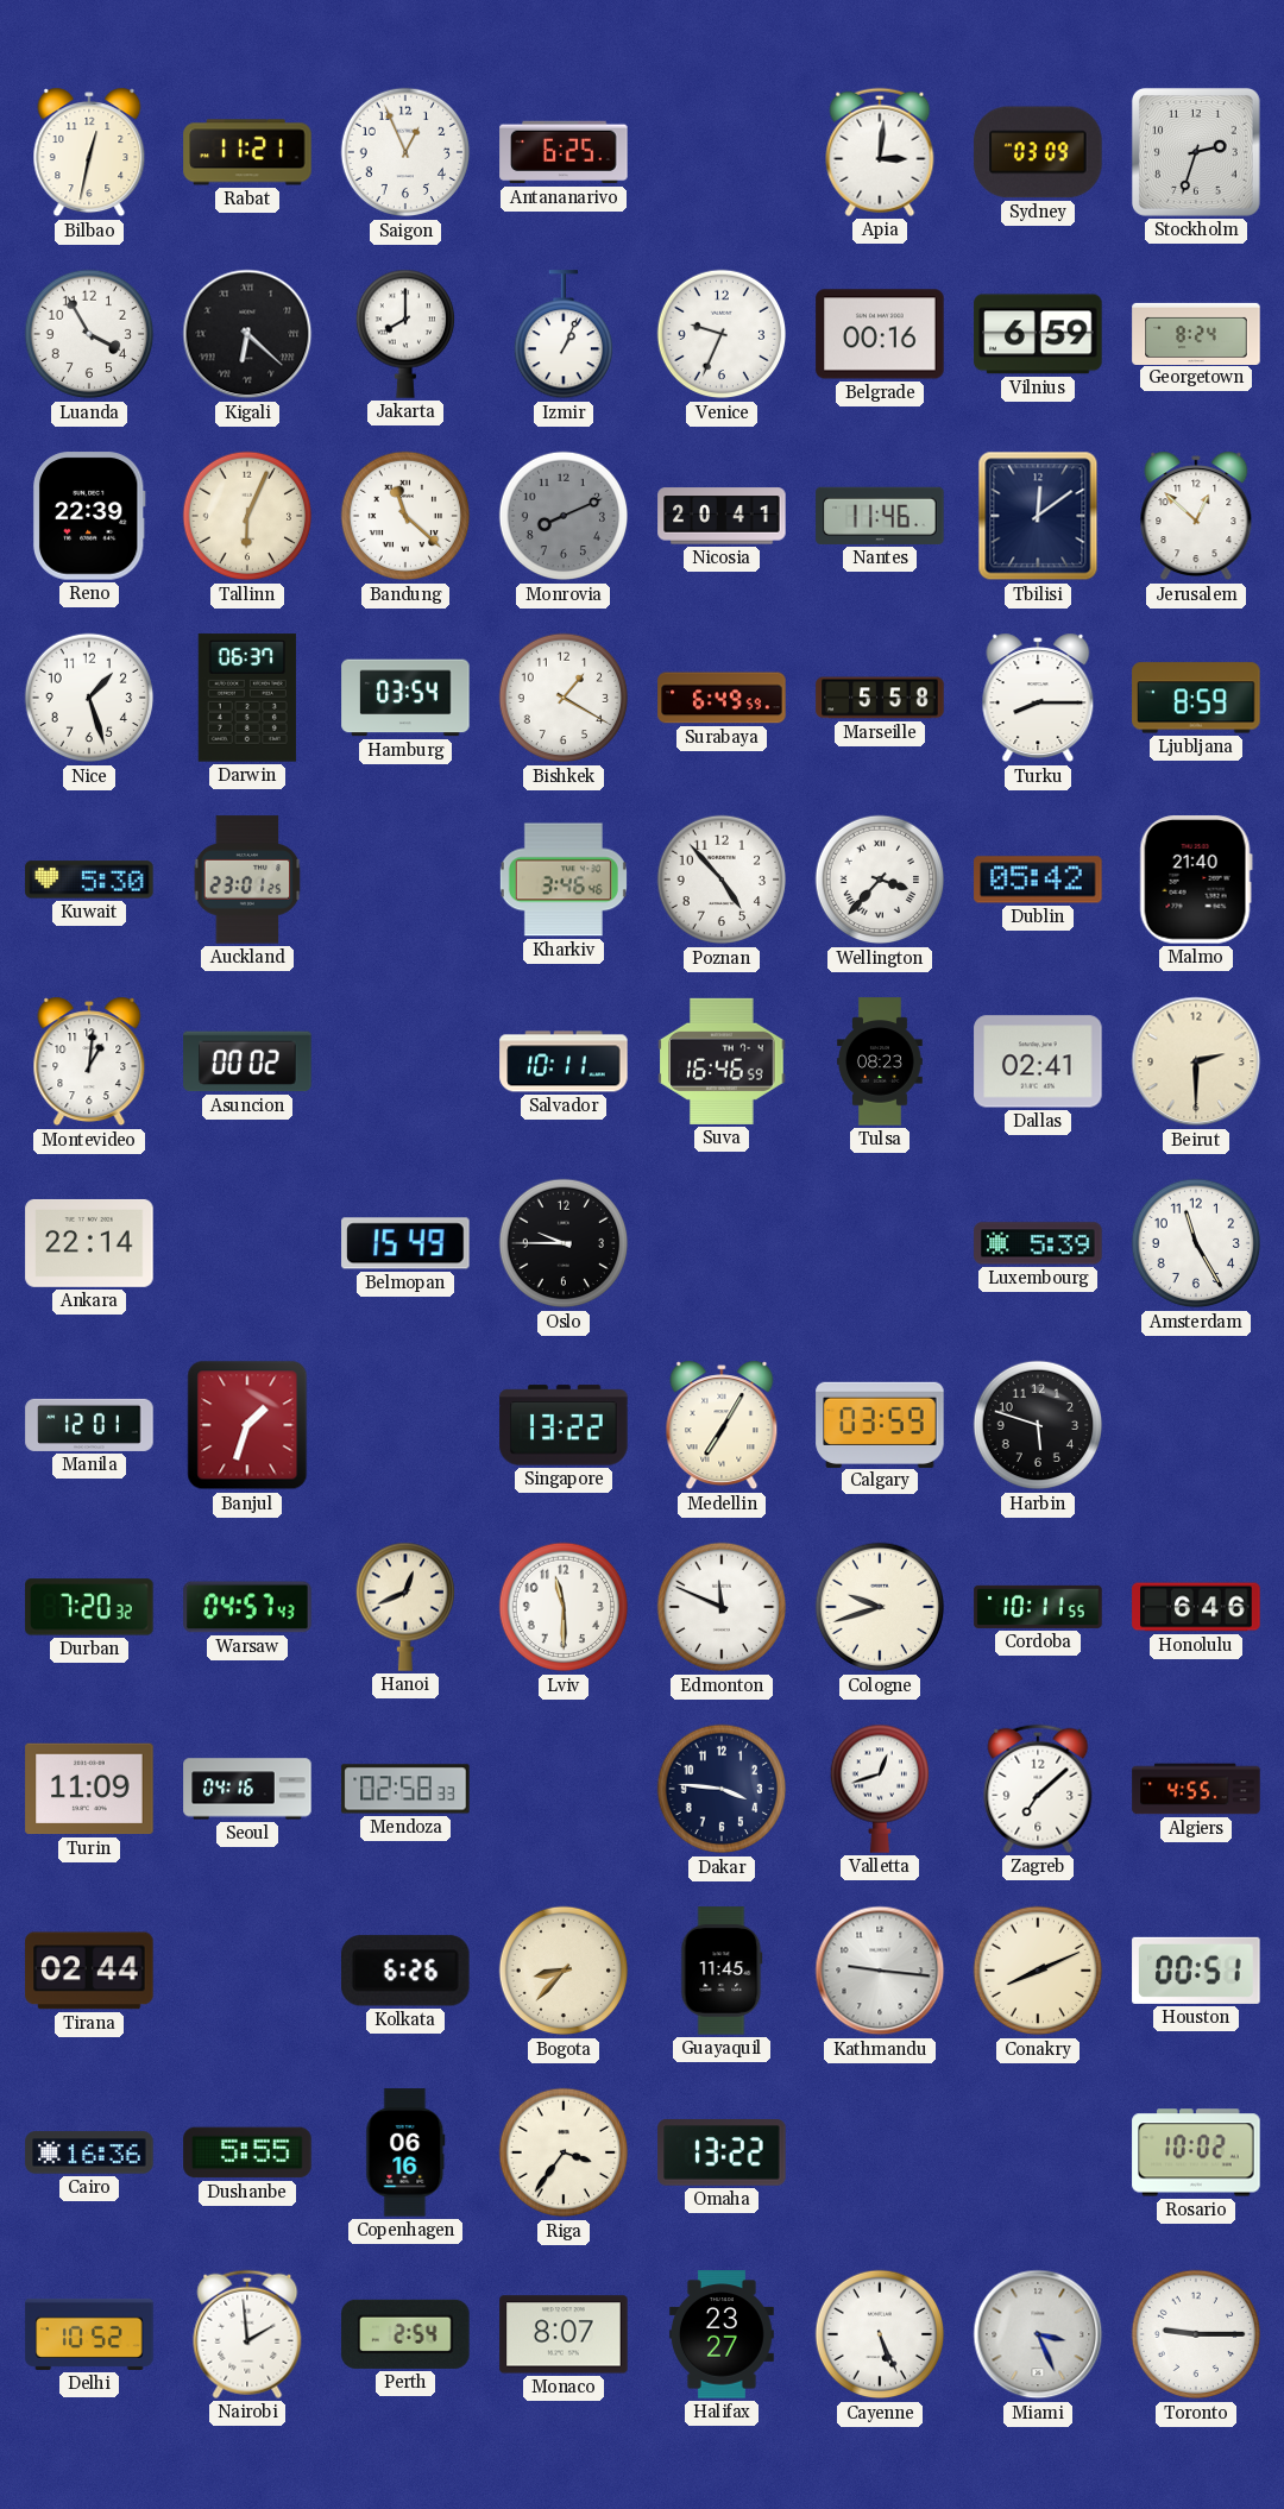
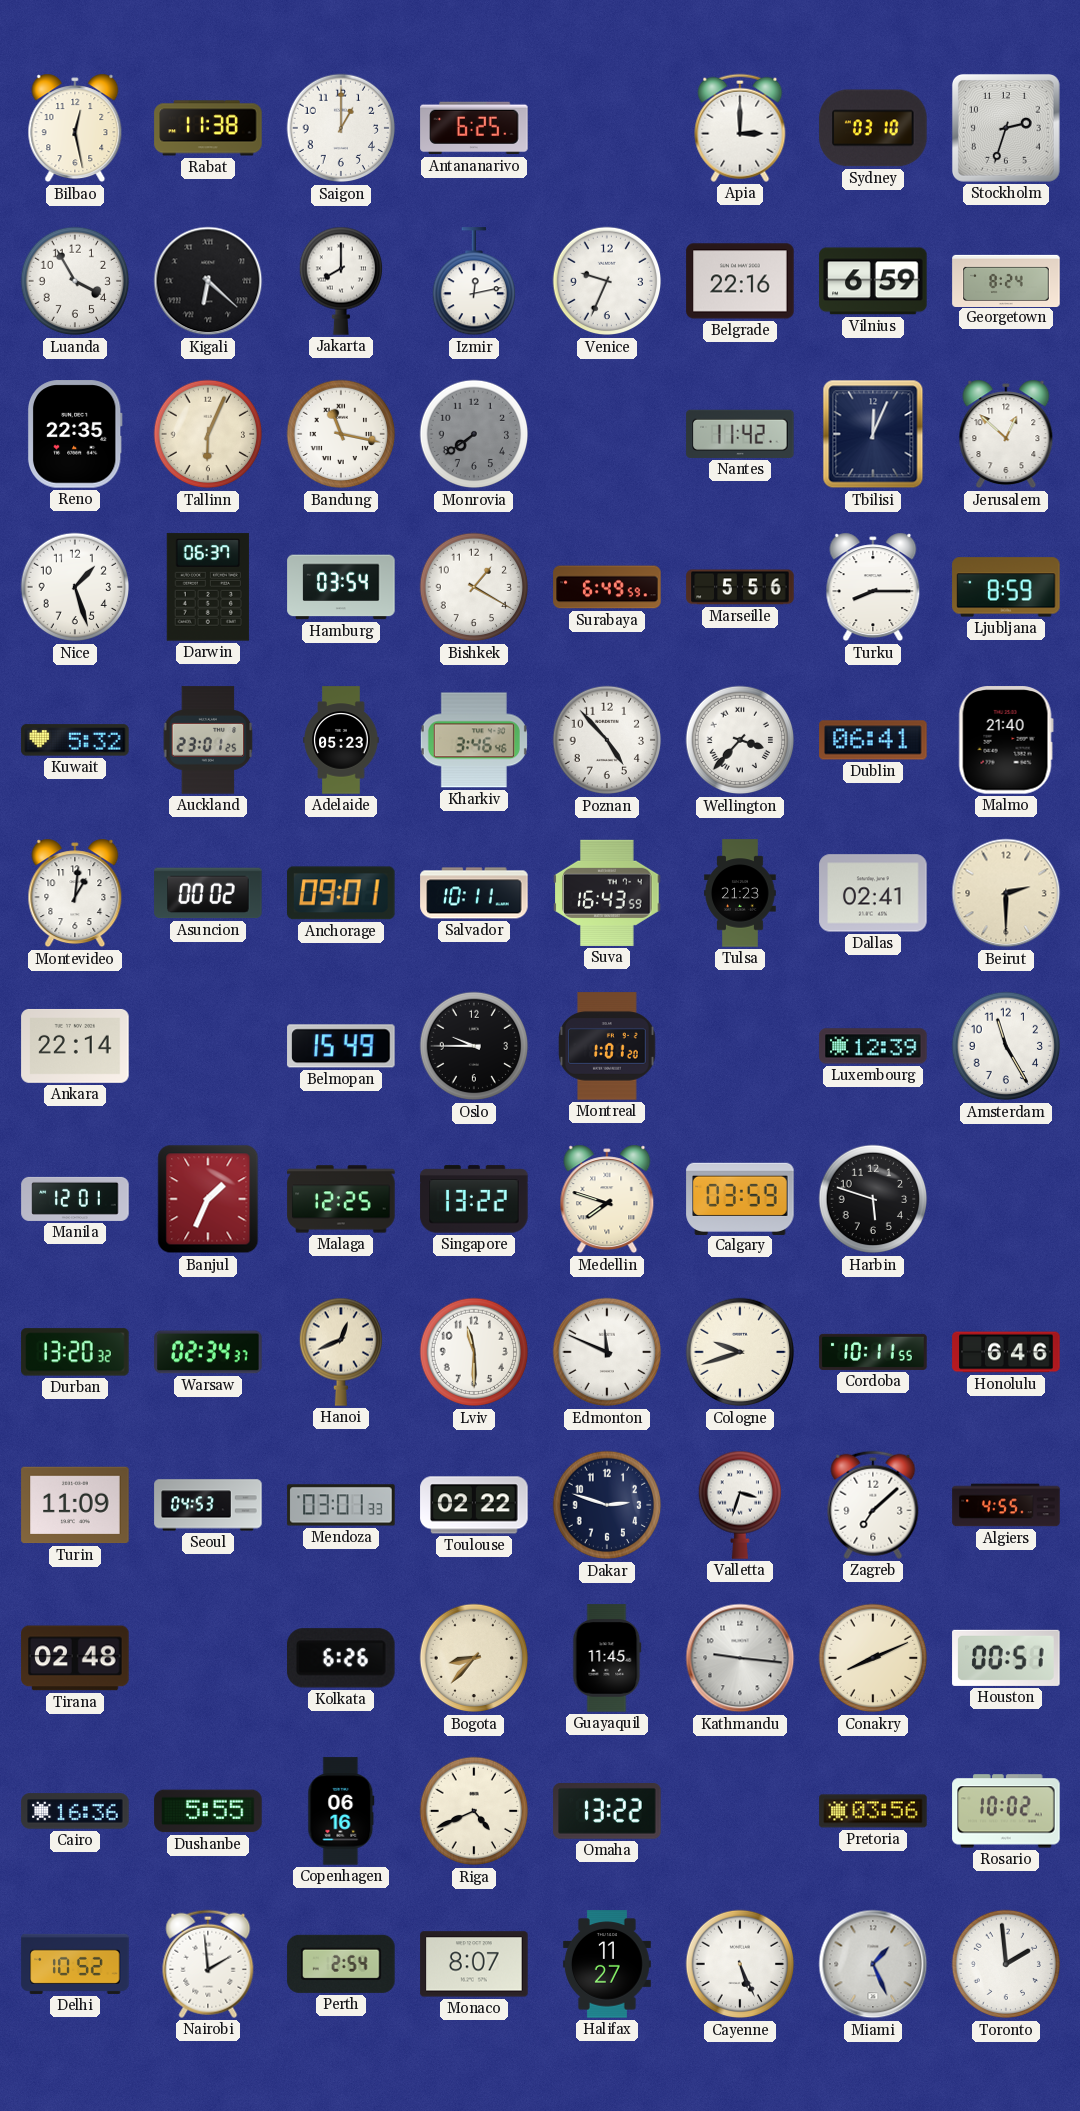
Bilbao: 12:32 -> 12:28
Rabat: 11:21 -> 11:38
Saigon: 12:56 -> 1:00
Apia: 3:01 -> 3:00
Sydney: 03:09 -> 03:10
Izmir: 1:04 -> 12:13
Belgrade: 00:16 -> 22:16
Reno: 22:39 -> 22:35
Bandung: 11:22 -> 11:17
Monrovia: 8:11 -> 7:39
Nicosia: 20:41 -> none
Nantes: 11:46 -> 11:42
Tbilisi: 12:09 -> 12:04
Marseille: 5:58 -> 5:56
Kuwait: 5:30 -> 5:32
Adelaide: none -> 05:23
Dublin: 05:42 -> 06:41
Anchorage: none -> 09:01
Suva: 16:46 -> 16:43
Tulsa: 08:23 -> 21:23
Montreal: none -> 1:01
Luxembourg: 5:39 -> 12:39
Banjul: 1:33 -> 1:34
Malaga: none -> 12:25
Medellin: 7:05 -> 7:48
Durban: 7:20 -> 13:20
Warsaw: 04:57 -> 02:34
Seoul: 04:16 -> 04:53
Mendoza: 02:58 -> 03:01
Toulouse: none -> 02:22
Dakar: 3:46 -> 2:48
Valletta: 12:42 -> 3:33
Tirana: 02:44 -> 02:48
Riga: 3:36 -> 4:41
Pretoria: none -> 03:56
Halifax: 23:27 -> 11:27
Miami: 3:26 -> 1:26
Toronto: 9:15 -> 1:59
